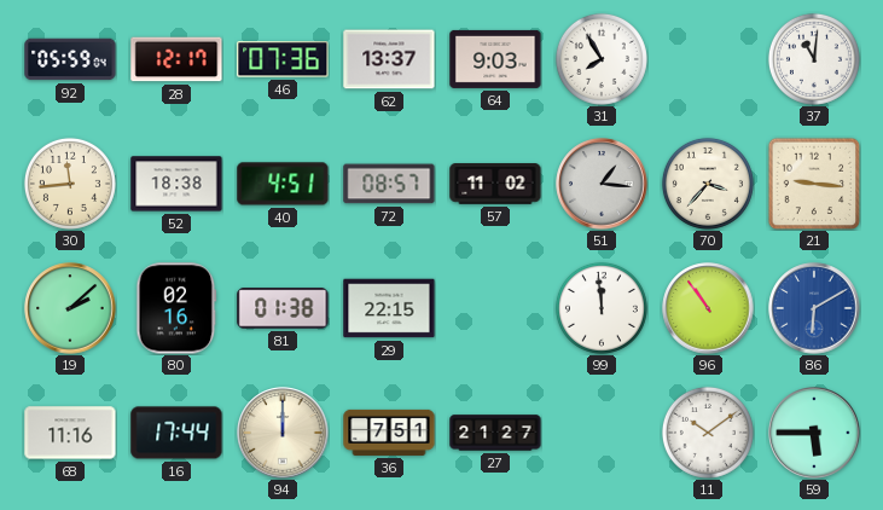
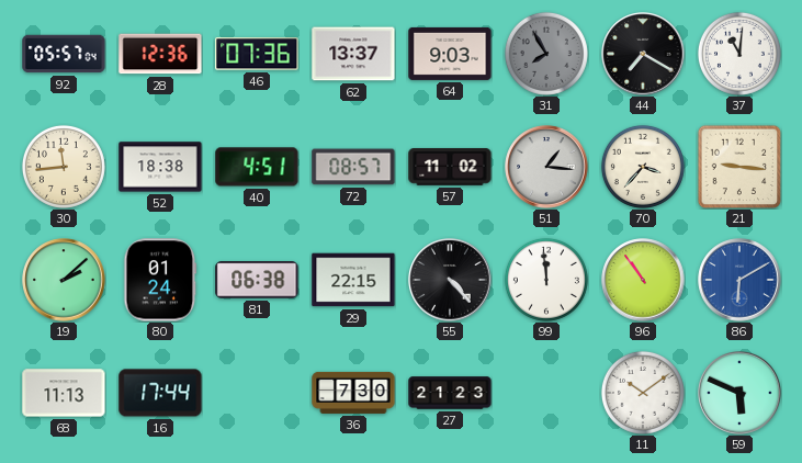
92: 05:59 -> 05:57
28: 12:17 -> 12:36
31 dial: white -> grey
44: none -> 7:20
80: 02:16 -> 01:24
81: 01:38 -> 06:38
55: none -> 4:23
68: 11:16 -> 11:13
94: 12:00 -> none
36: 7:51 -> 7:30
27: 21:27 -> 21:23
59: 5:45 -> 5:49
